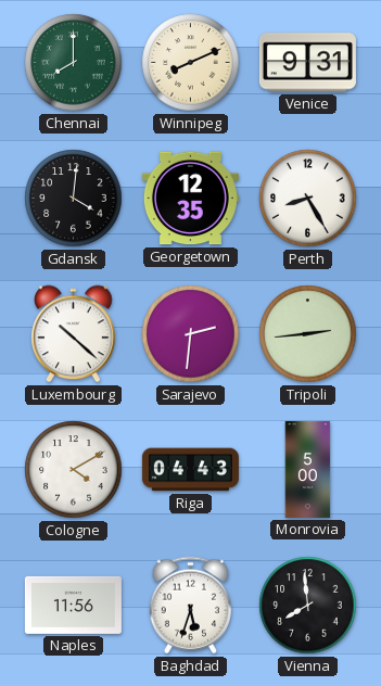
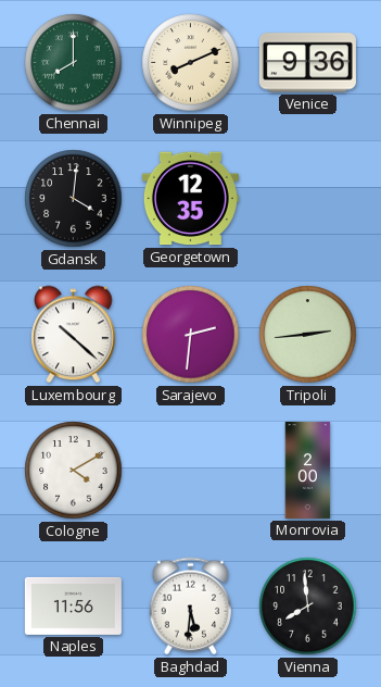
Venice: 9:31 -> 9:36
Perth: 8:25 -> none
Riga: 04:43 -> none
Monrovia: 5:00 -> 2:00
Baghdad: 5:33 -> 5:31
